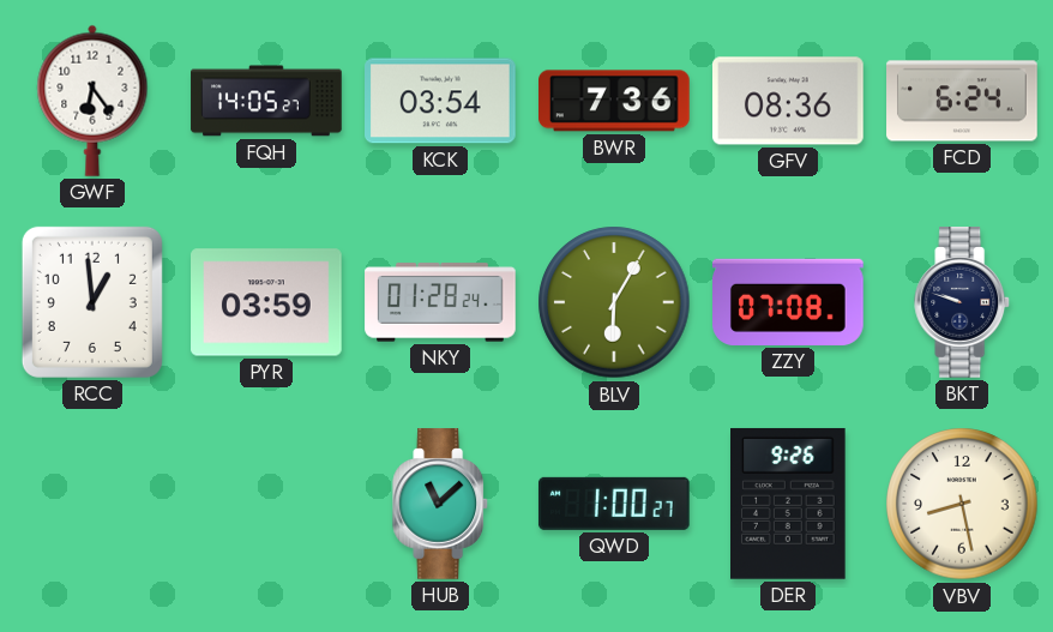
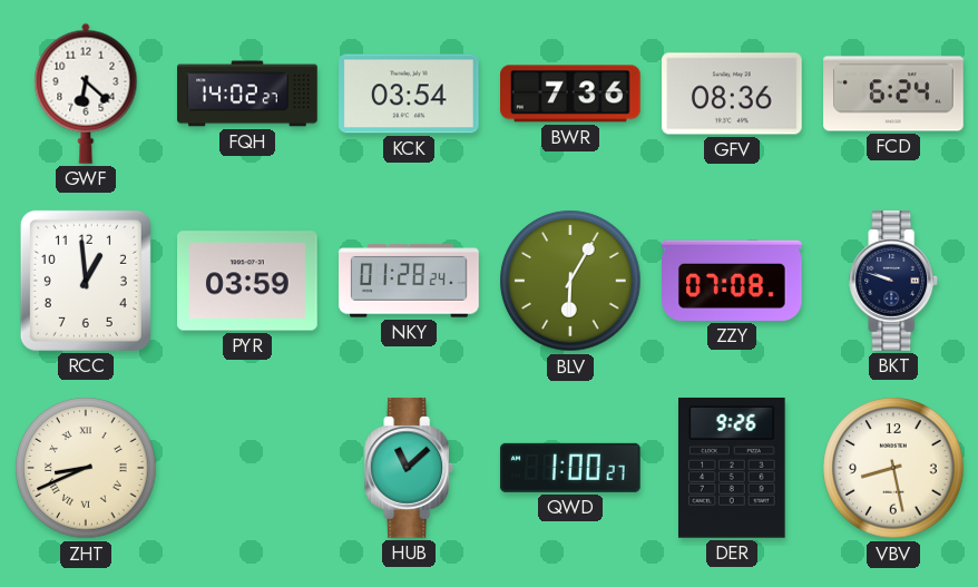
GWF: 6:24 -> 6:22
FQH: 14:05 -> 14:02
ZHT: none -> 8:41
